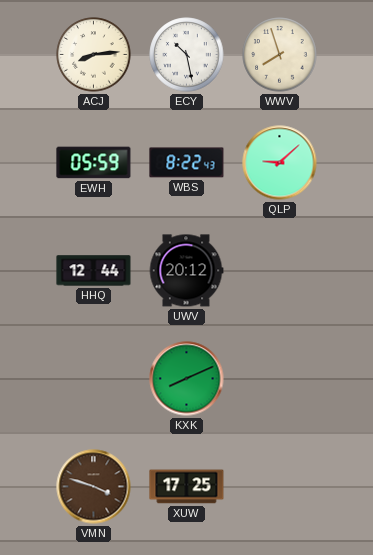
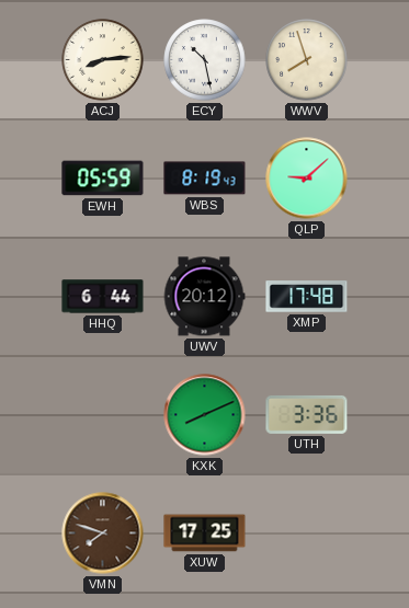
WBS: 8:22 -> 8:19
HHQ: 12:44 -> 6:44
XMP: none -> 17:48
UTH: none -> 3:36
VMN: 3:48 -> 7:48
